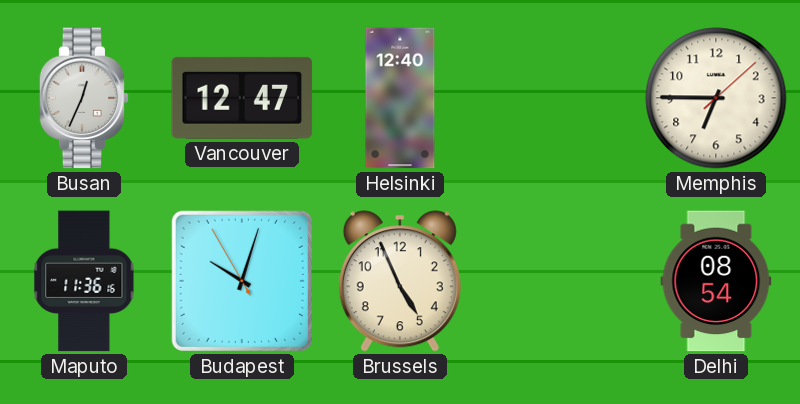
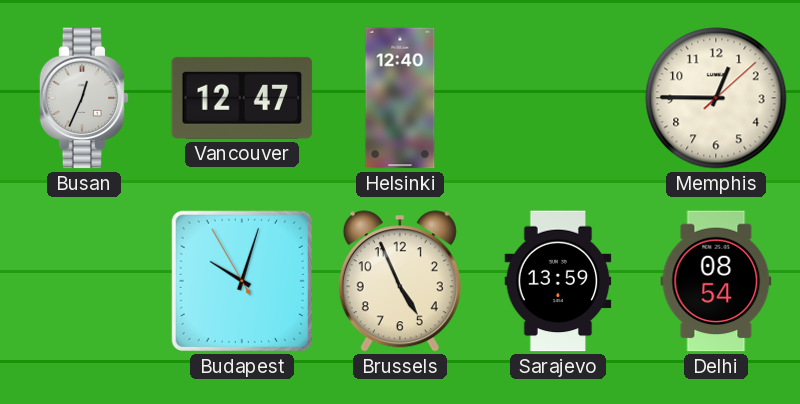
Memphis: 6:45 -> 12:45
Maputo: 11:36 -> none
Sarajevo: none -> 13:59
